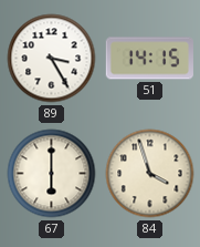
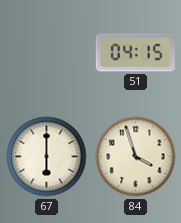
89: 3:25 -> none
51: 14:15 -> 04:15
